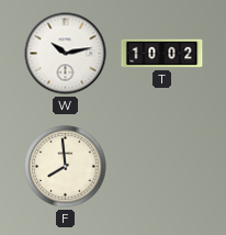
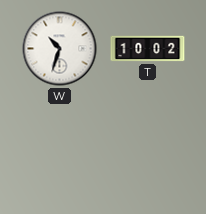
W: 10:13 -> 10:33
F: 7:59 -> none
